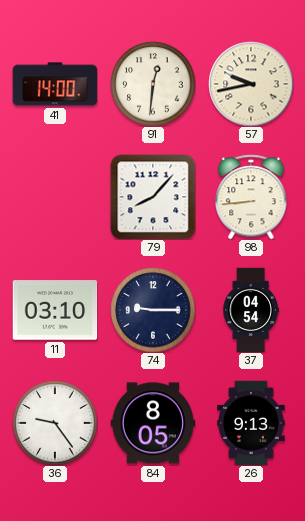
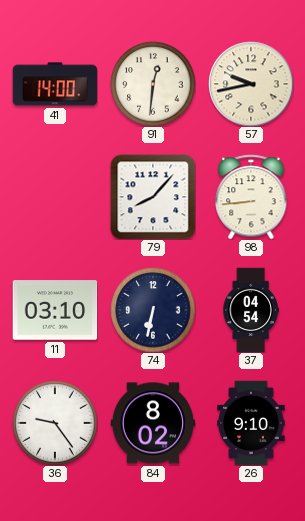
74: 9:15 -> 6:32
84: 8:05 -> 8:02
26: 9:13 -> 9:10
